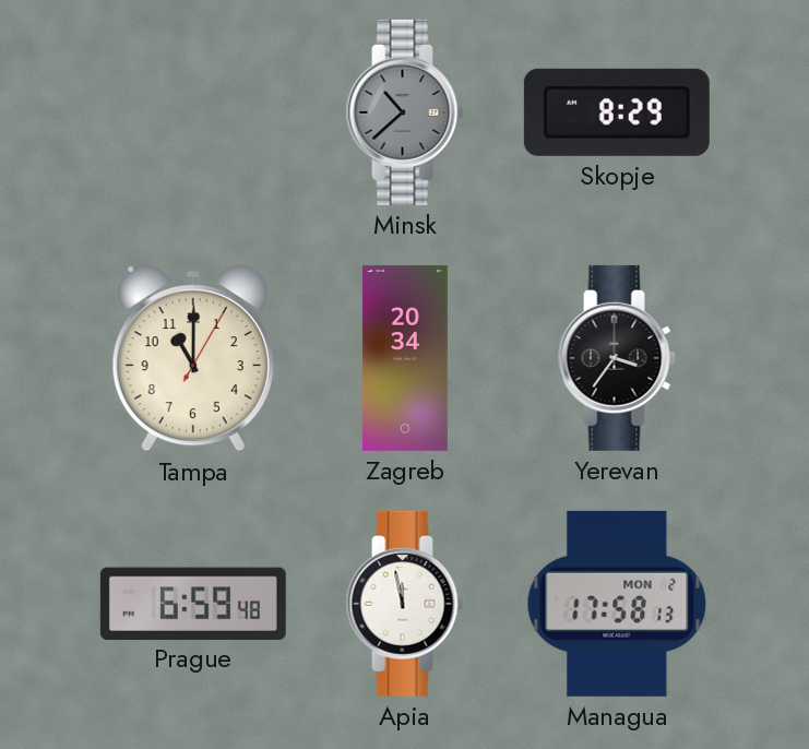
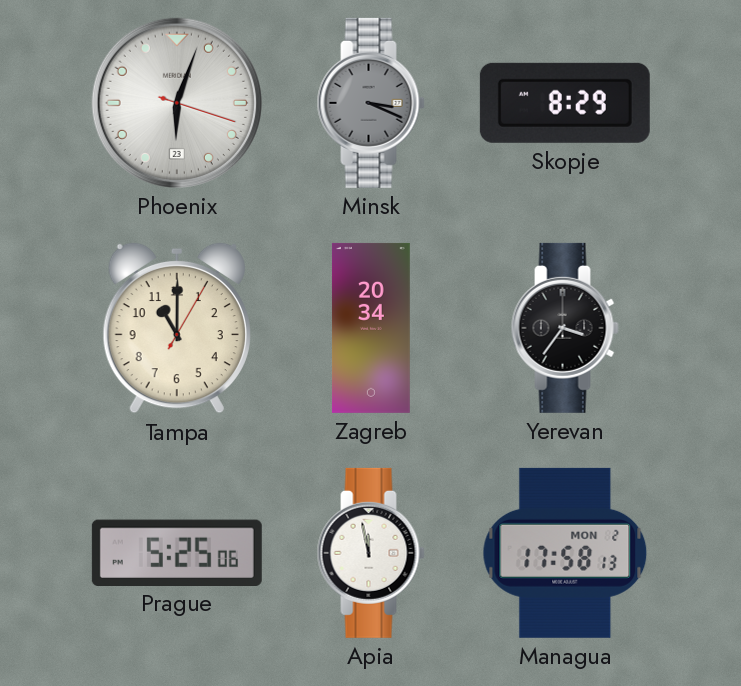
Phoenix: none -> 6:03
Minsk: 10:38 -> 3:19
Prague: 6:59 -> 5:25
